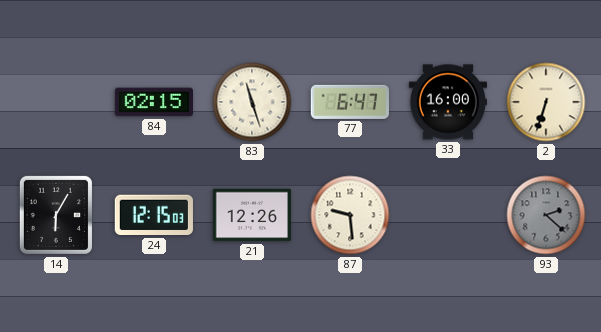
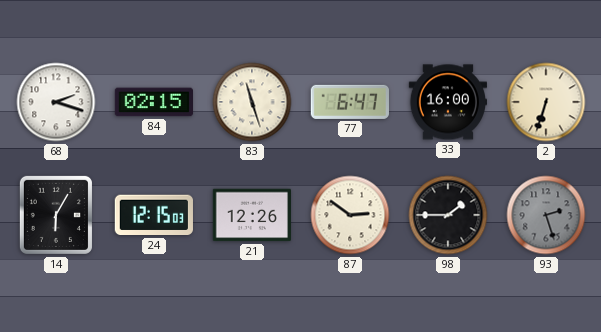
68: none -> 2:18
87: 9:29 -> 2:51
98: none -> 1:45
93: 2:22 -> 2:27
